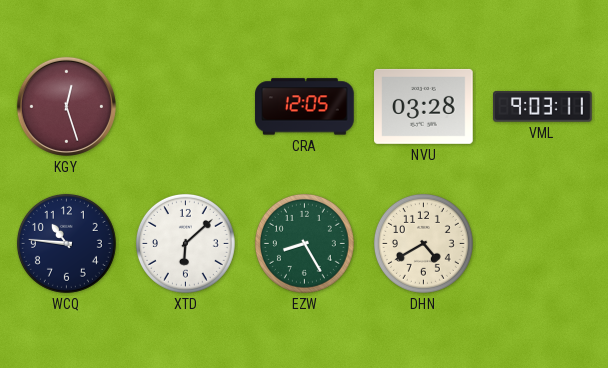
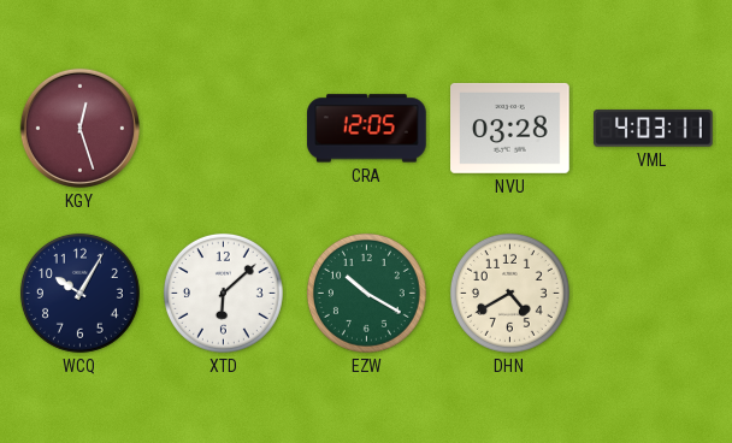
VML: 9:03 -> 4:03
WCQ: 10:46 -> 10:05
EZW: 8:25 -> 10:20
